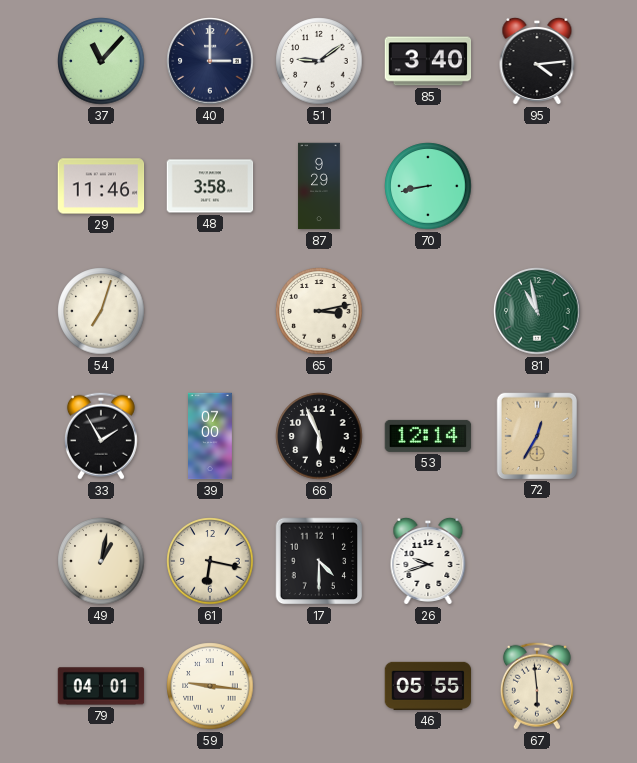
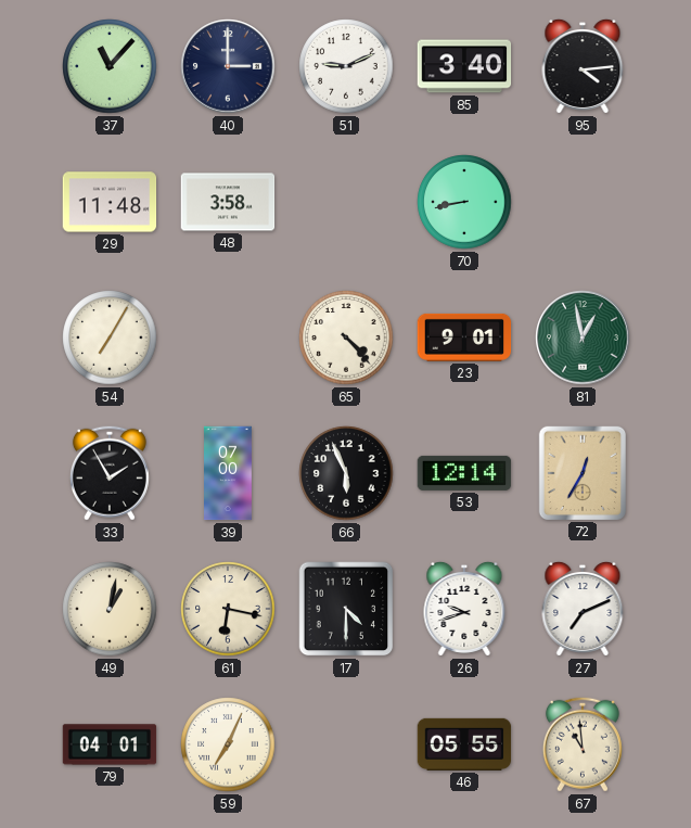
51: 9:09 -> 9:11
29: 11:46 -> 11:48
87: 9:29 -> none
54: 7:03 -> 7:05
65: 3:13 -> 4:23
23: none -> 9:01
81: 10:58 -> 12:58
27: none -> 7:11
59: 9:16 -> 7:04
67: 5:59 -> 10:59
